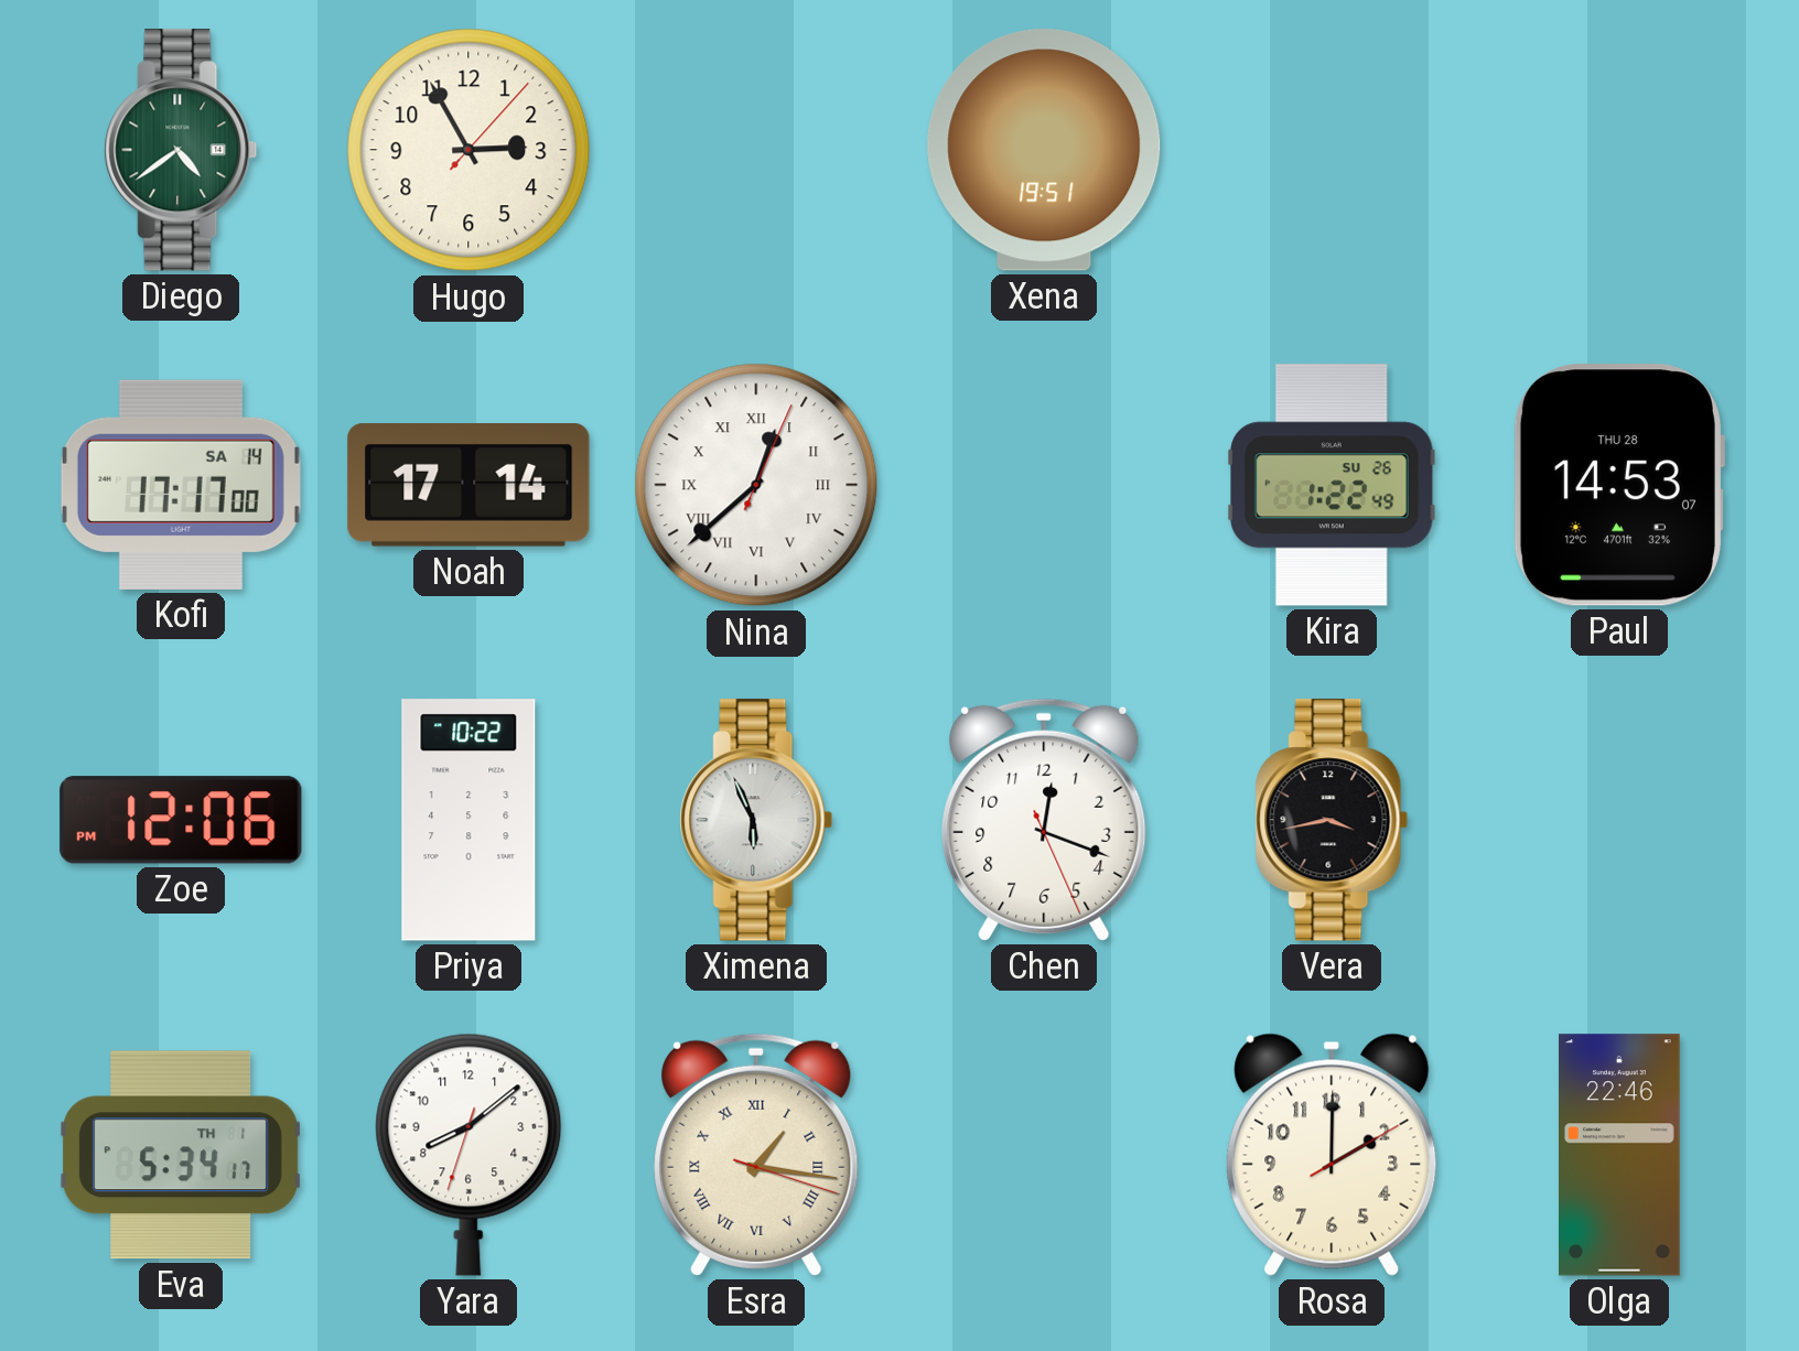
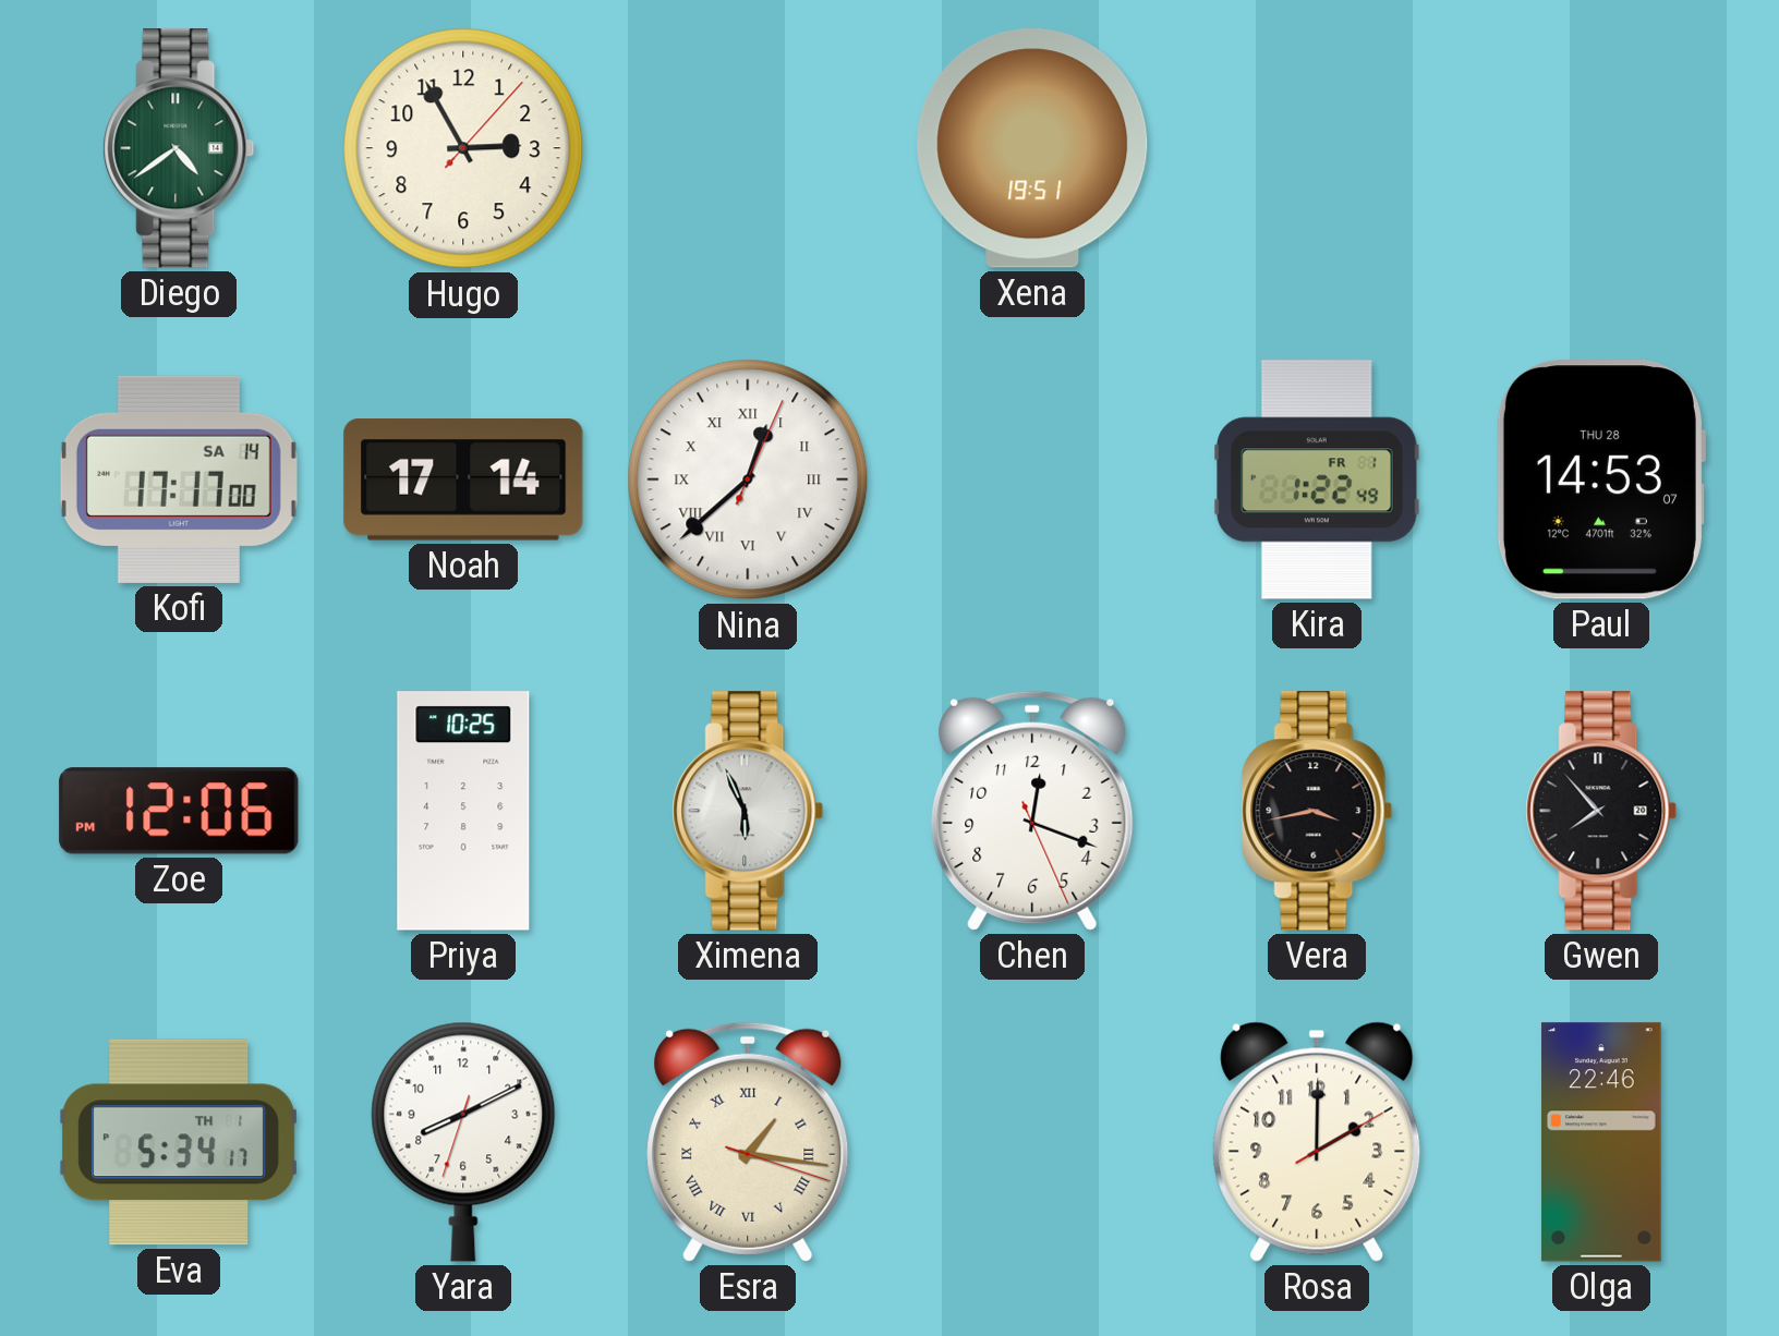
Kira date: SU 26 -> FR 1
Priya: 10:22 -> 10:25
Gwen: none -> 7:53
Yara: 8:08 -> 8:10
